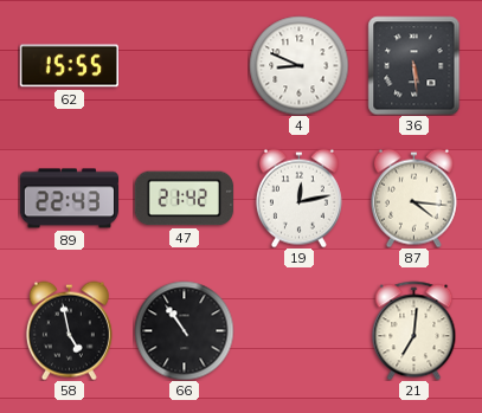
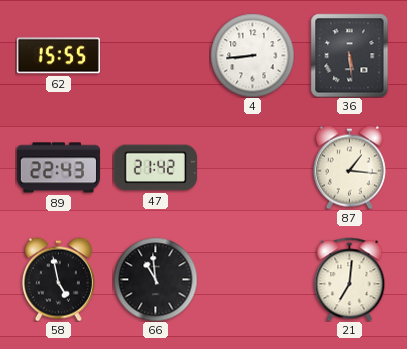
4: 8:49 -> 8:44
19: 12:13 -> none
87: 4:16 -> 1:16
66: 10:54 -> 10:59
